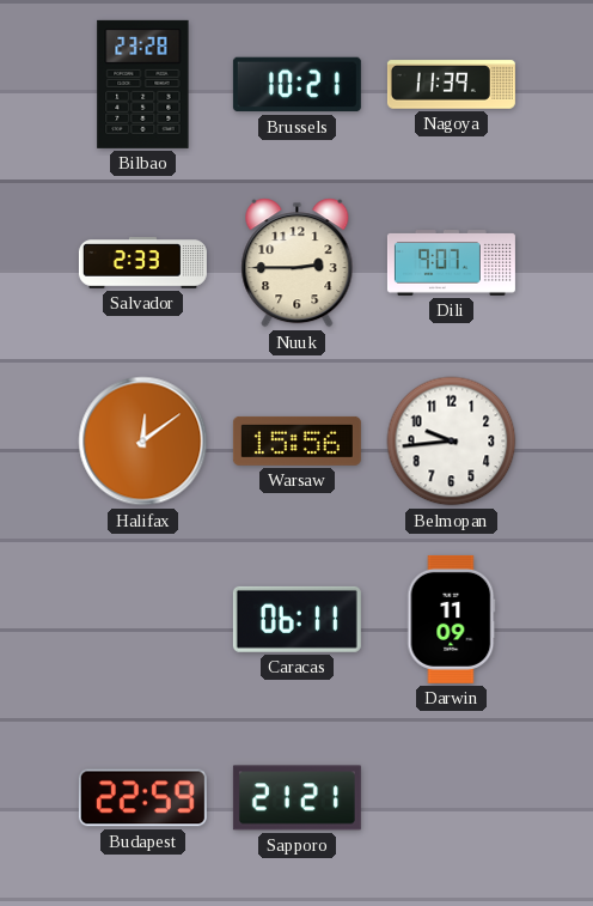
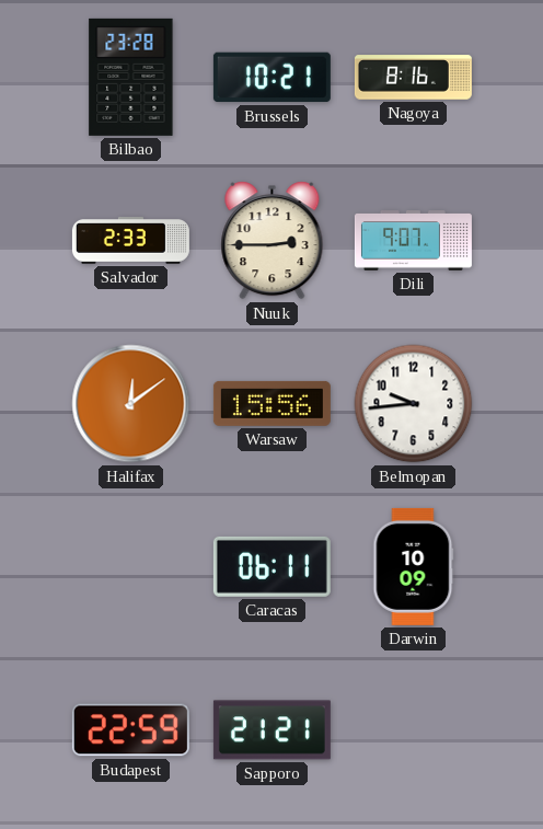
Nagoya: 11:39 -> 8:16
Darwin: 11:09 -> 10:09
